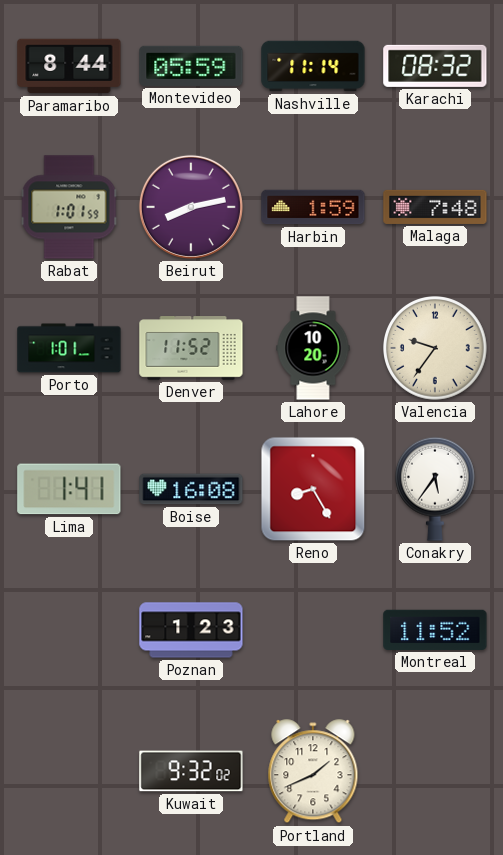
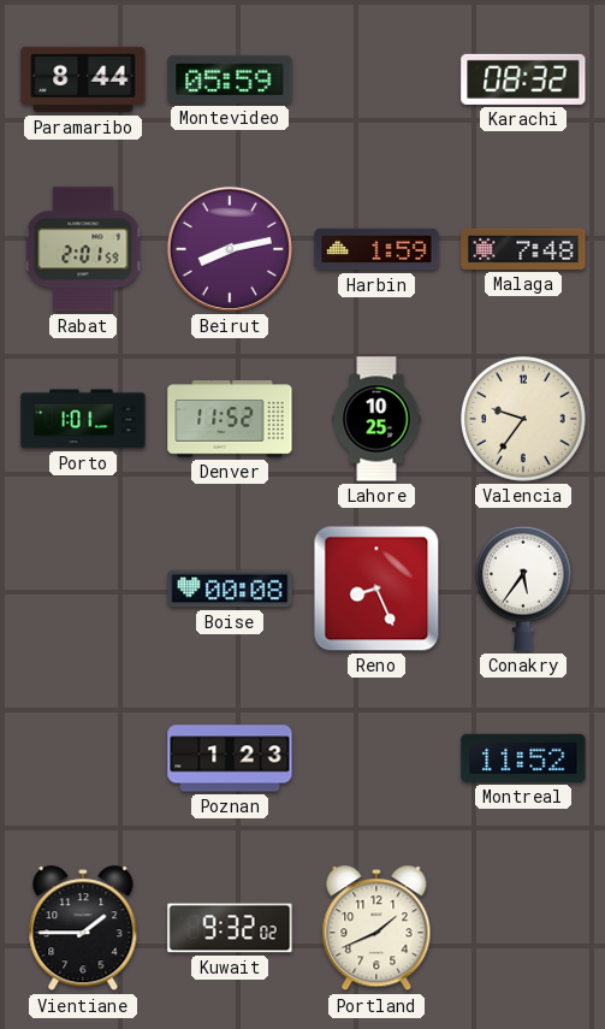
Nashville: 11:14 -> none
Rabat: 1:01 -> 2:01
Lahore: 10:20 -> 10:25
Lima: 1:41 -> none
Boise: 16:08 -> 00:08
Reno: 8:25 -> 8:26
Vientiane: none -> 1:45
